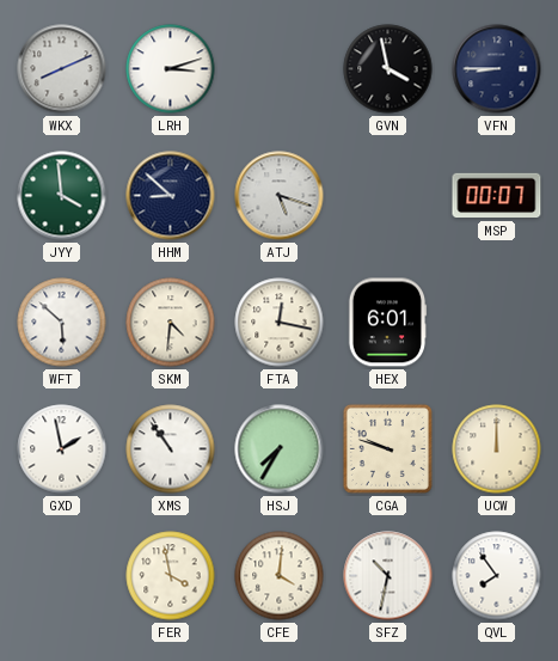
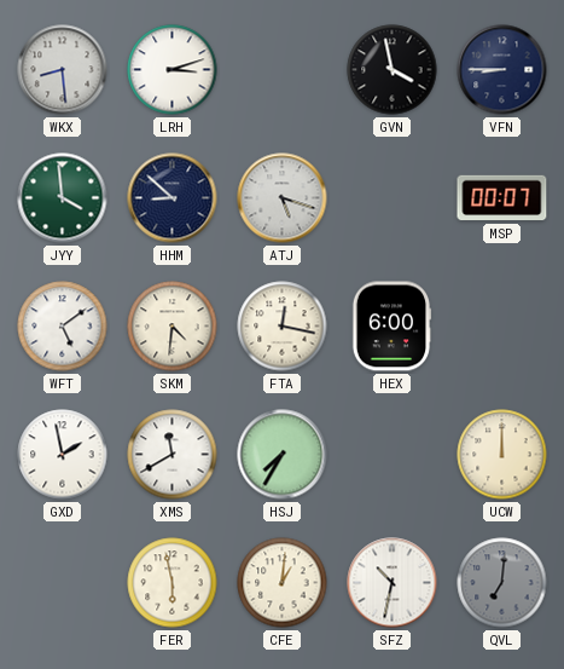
WKX: 8:11 -> 8:29
WFT: 5:52 -> 5:09
HEX: 6:01 -> 6:00
XMS: 10:54 -> 11:40
CGA: 9:48 -> none
FER: 3:58 -> 5:58
CFE: 4:01 -> 1:01
QVL: 7:54 -> 7:01
QVL dial: white -> grey
